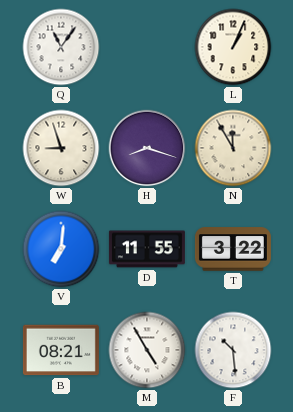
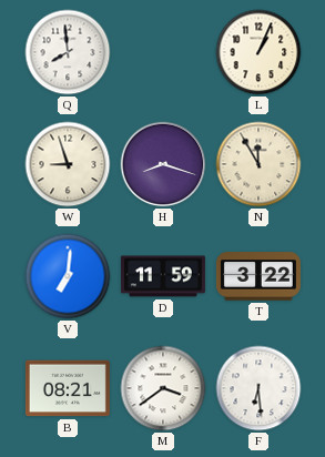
Q: 11:06 -> 7:59
D: 11:55 -> 11:59
M: 4:55 -> 3:39
F: 10:29 -> 6:29
